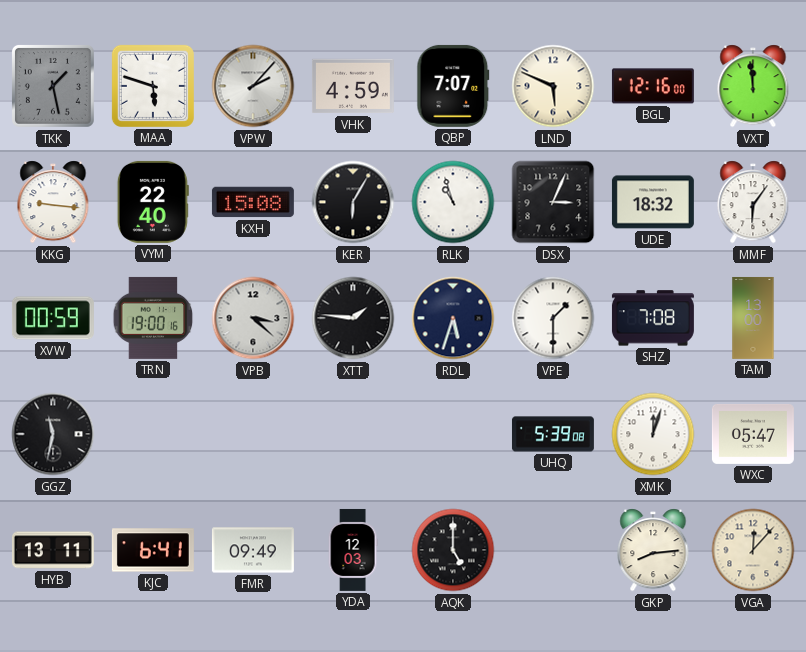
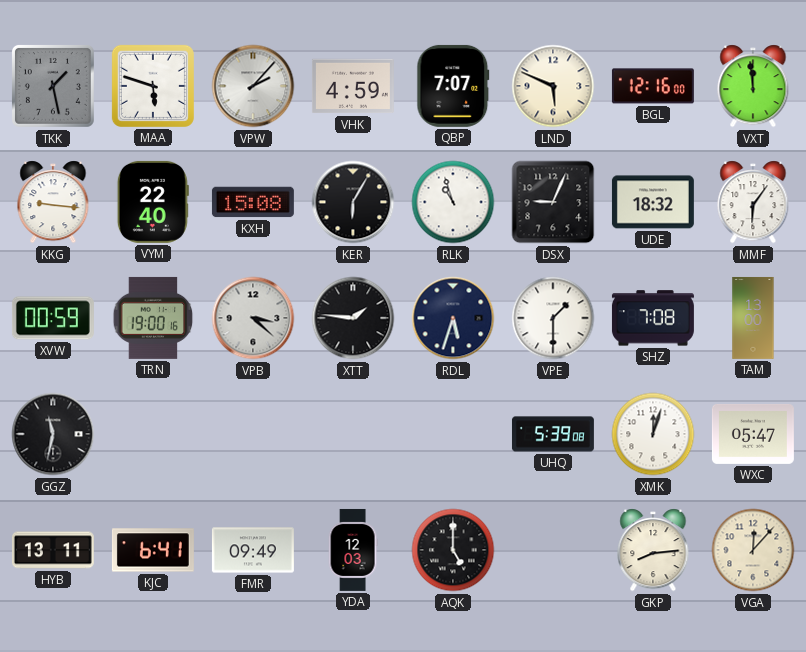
DSX: 3:04 -> 9:04
